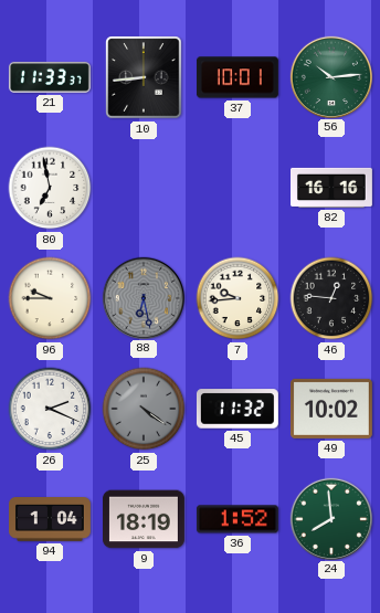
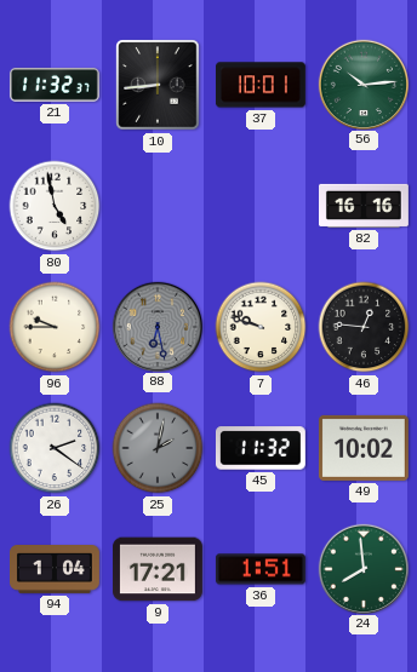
21: 11:33 -> 11:32
80: 6:58 -> 4:58
7: 9:44 -> 9:48
26: 2:19 -> 2:21
25: 4:21 -> 2:02
9: 18:19 -> 17:21
36: 1:52 -> 1:51
